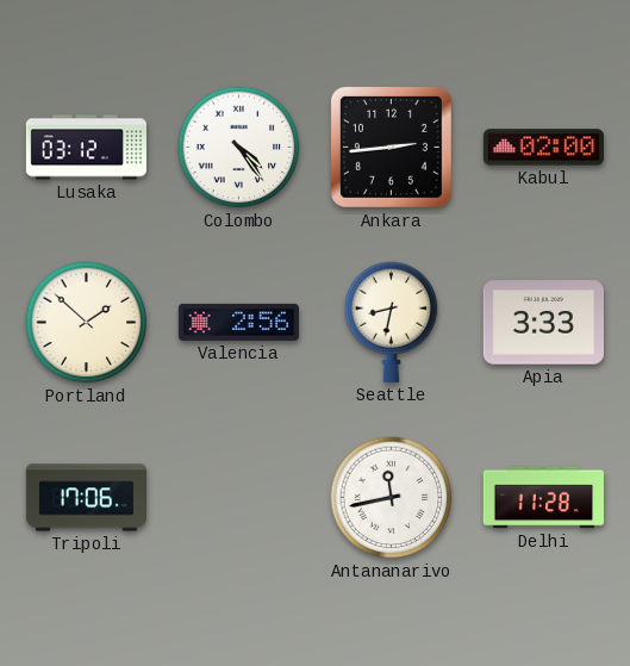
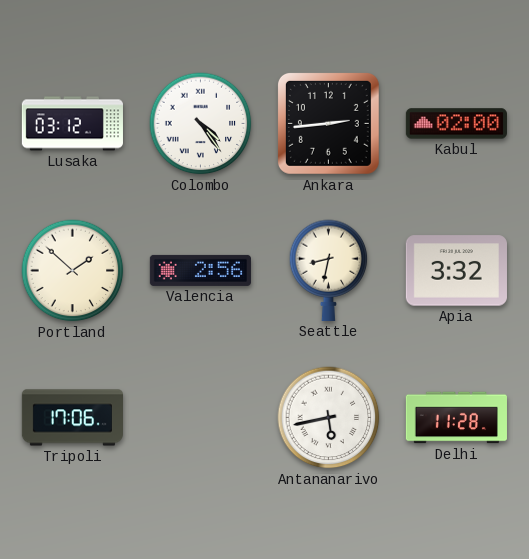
Apia: 3:33 -> 3:32
Antananarivo: 11:43 -> 5:43
